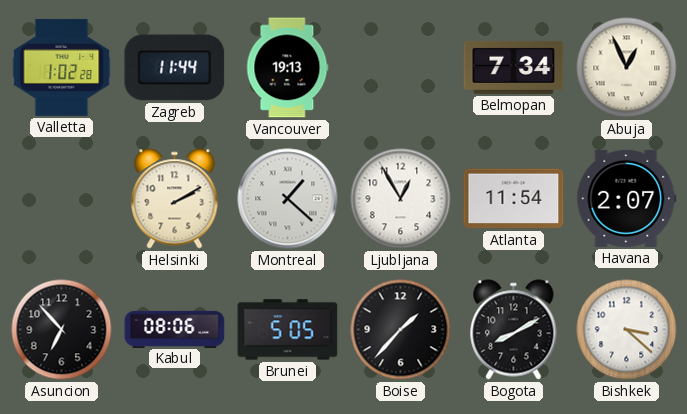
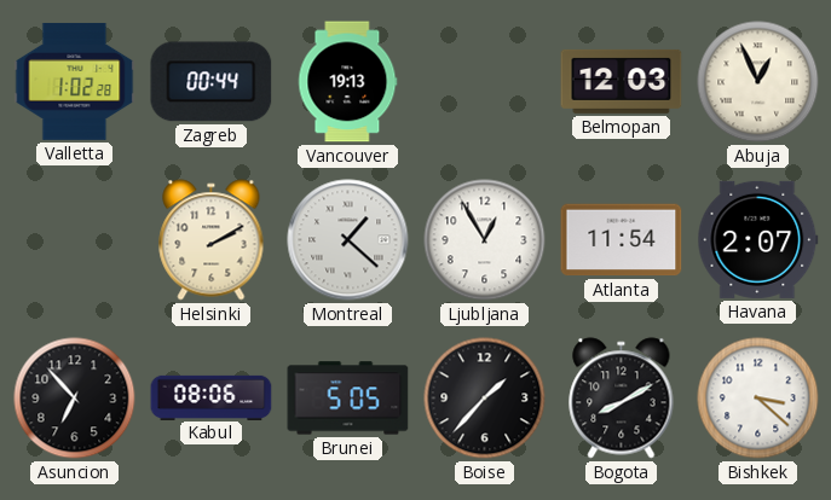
Zagreb: 11:44 -> 00:44
Belmopan: 7:34 -> 12:03
